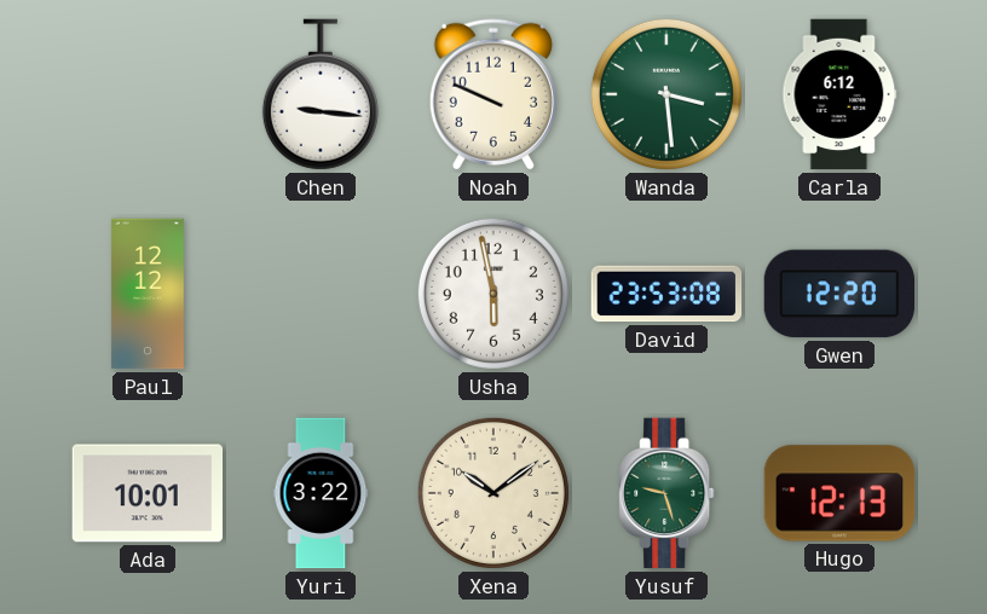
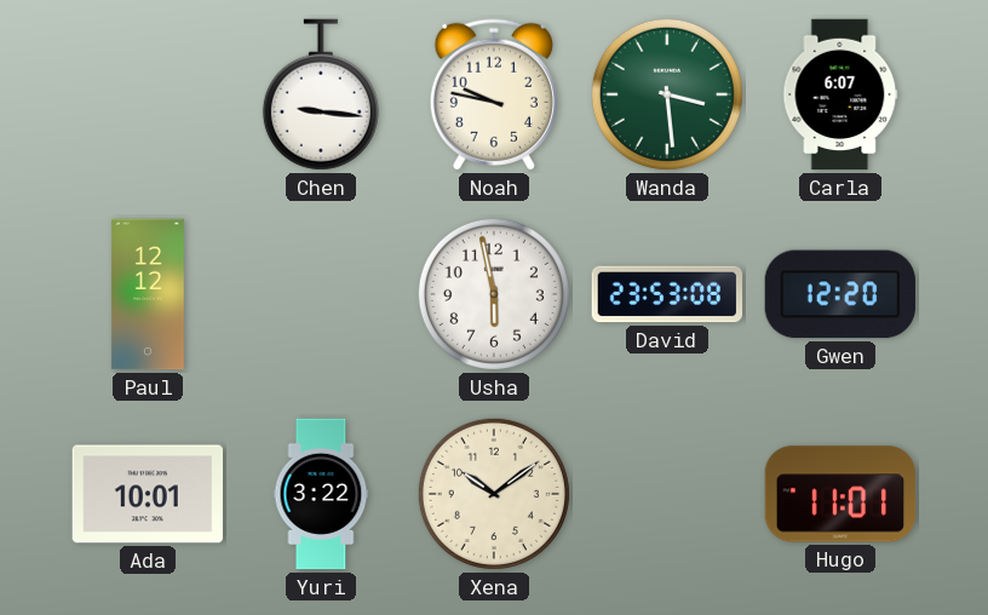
Noah: 9:49 -> 9:47
Carla: 6:12 -> 6:07
Yusuf: 9:27 -> none
Hugo: 12:13 -> 11:01
